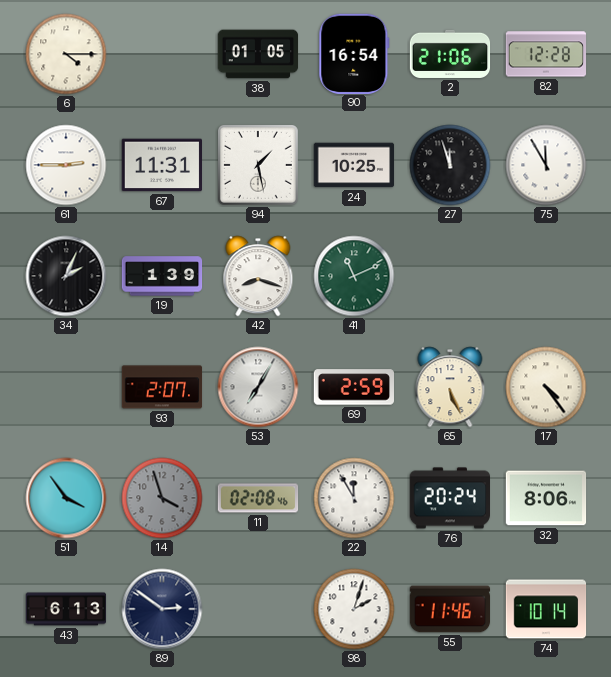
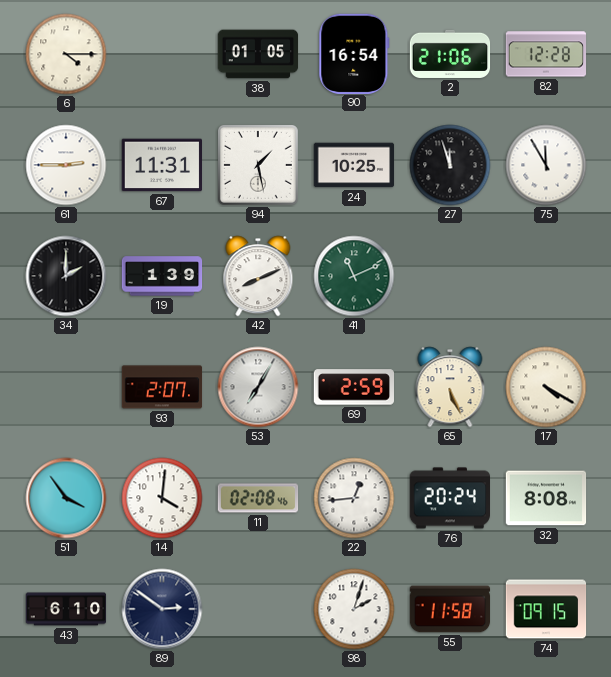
34: 2:04 -> 2:00
42: 8:18 -> 8:11
17: 4:24 -> 4:20
14: 3:57 -> 4:01
14 dial: grey -> white
22: 11:55 -> 12:44
32: 8:06 -> 8:08
43: 6:13 -> 6:10
55: 11:46 -> 11:58
74: 10:14 -> 09:15
